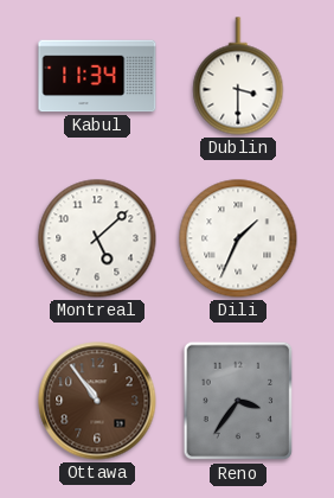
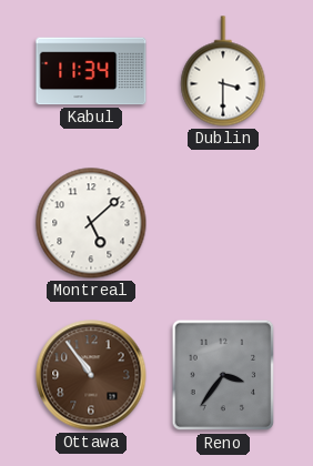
Dili: 1:34 -> none
